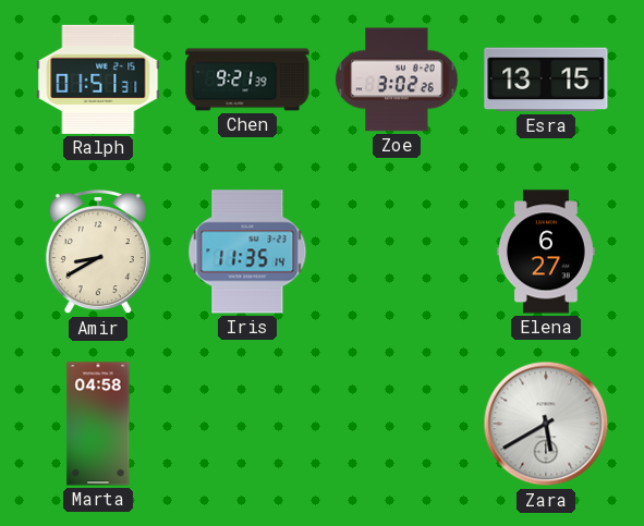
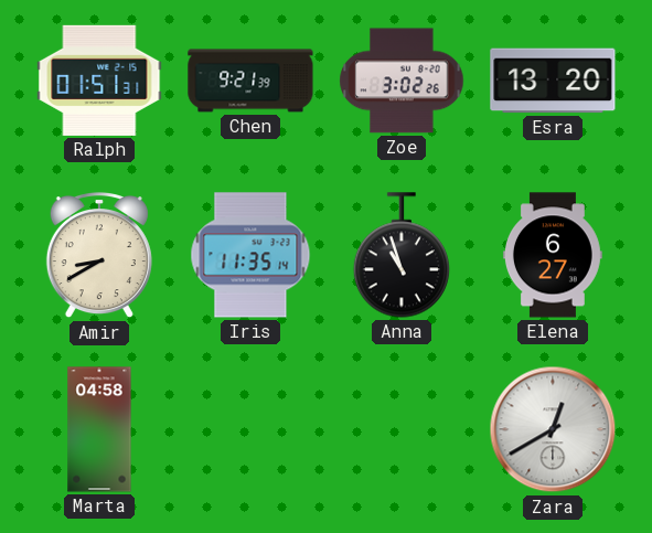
Esra: 13:15 -> 13:20
Anna: none -> 10:57
Zara: 5:40 -> 12:40
